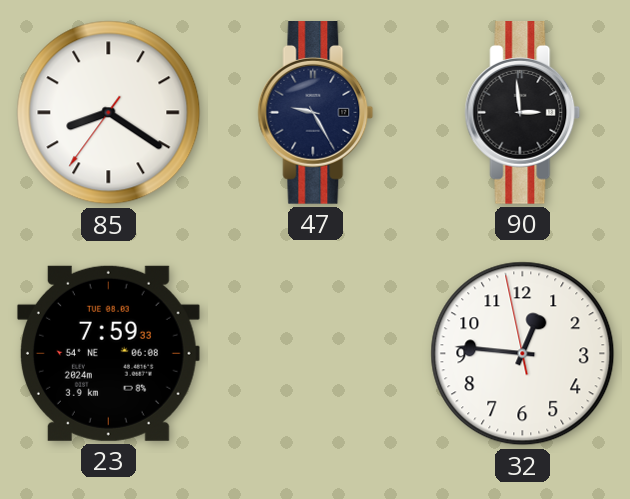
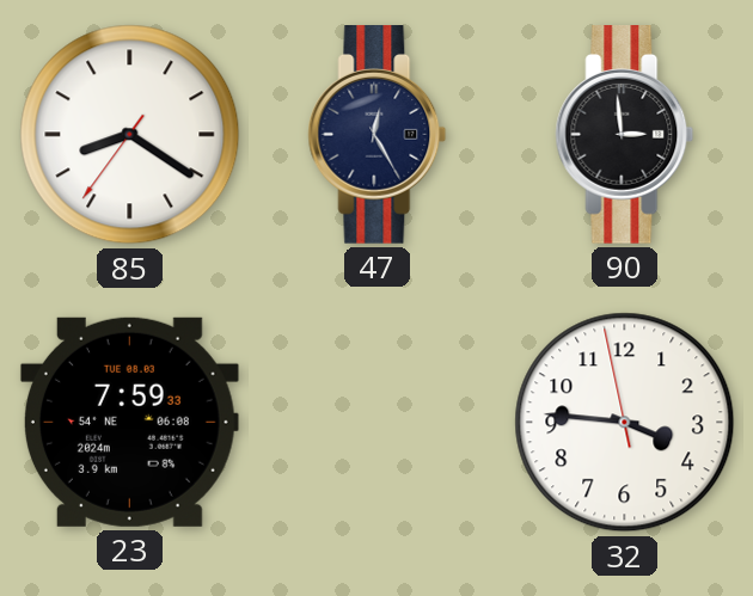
47: 9:25 -> 12:25
32: 12:45 -> 3:45
